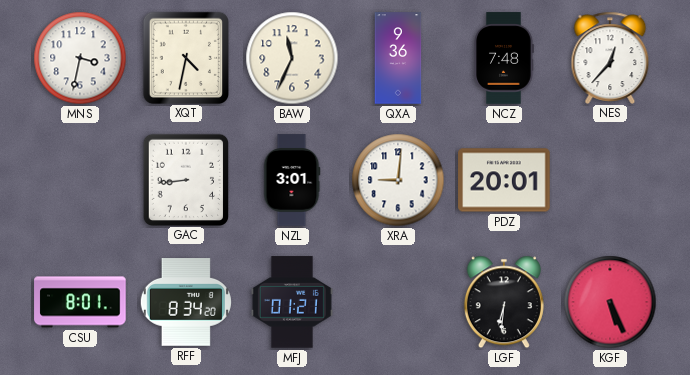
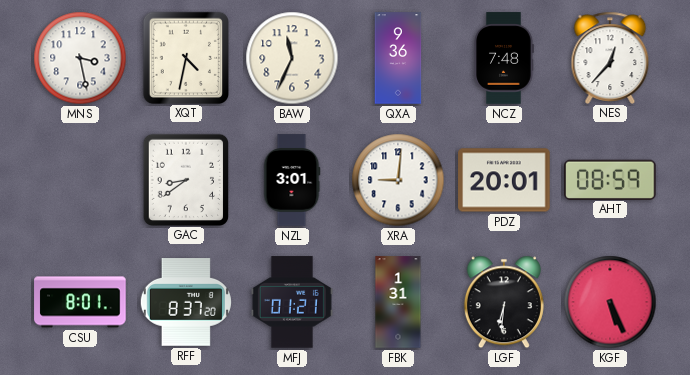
MNS: 3:32 -> 3:28
GAC: 8:44 -> 8:39
AHT: none -> 08:59
RFF: 8:34 -> 8:37
FBK: none -> 1:31
